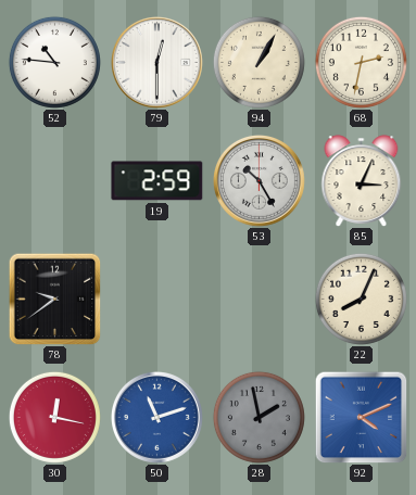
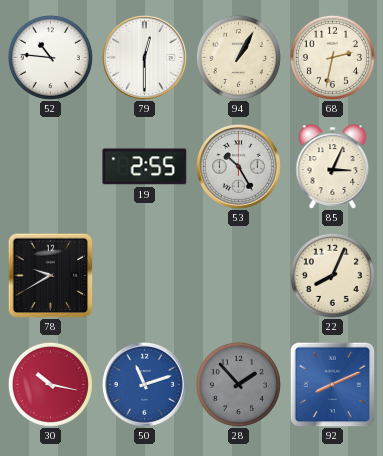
19: 2:59 -> 2:55
78: 9:39 -> 9:40
30: 12:17 -> 10:17
28: 1:58 -> 1:53
92: 4:11 -> 8:11
